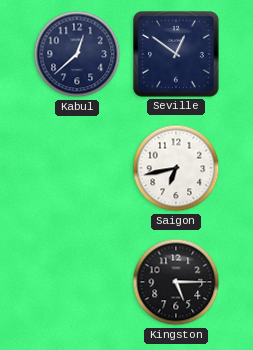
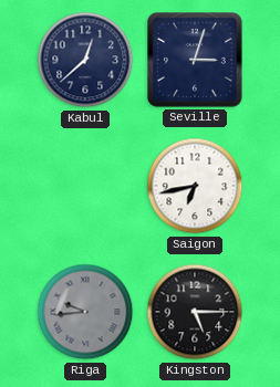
Seville: 12:51 -> 3:03
Riga: none -> 9:44
